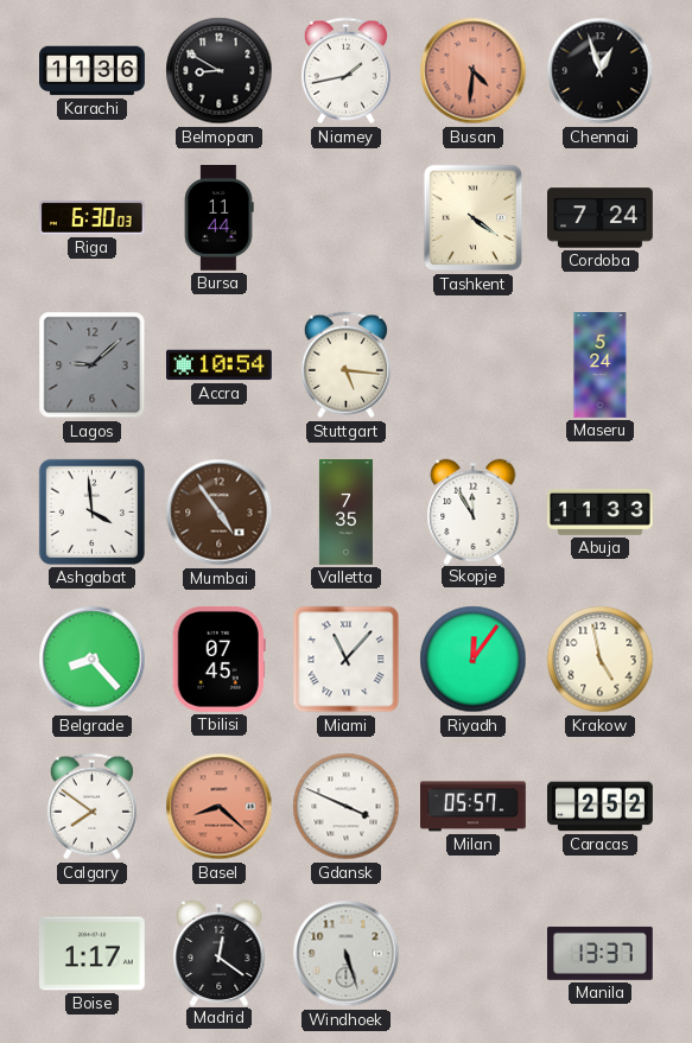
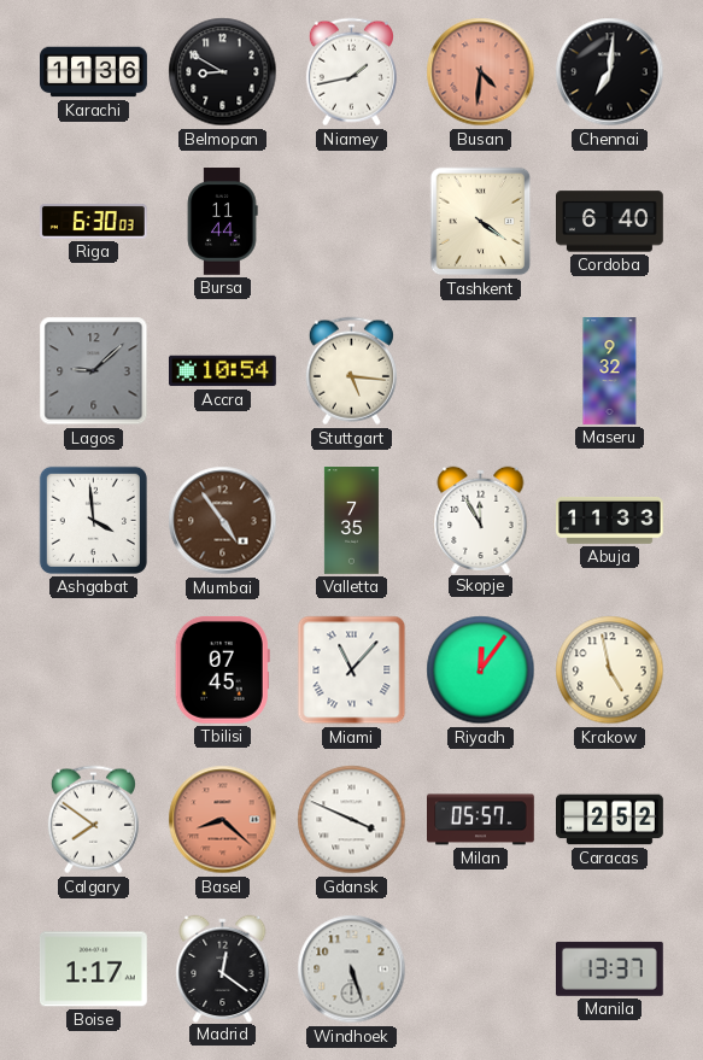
Chennai: 12:57 -> 7:01
Cordoba: 7:24 -> 6:40
Maseru: 5:24 -> 9:32
Belgrade: 8:23 -> none
